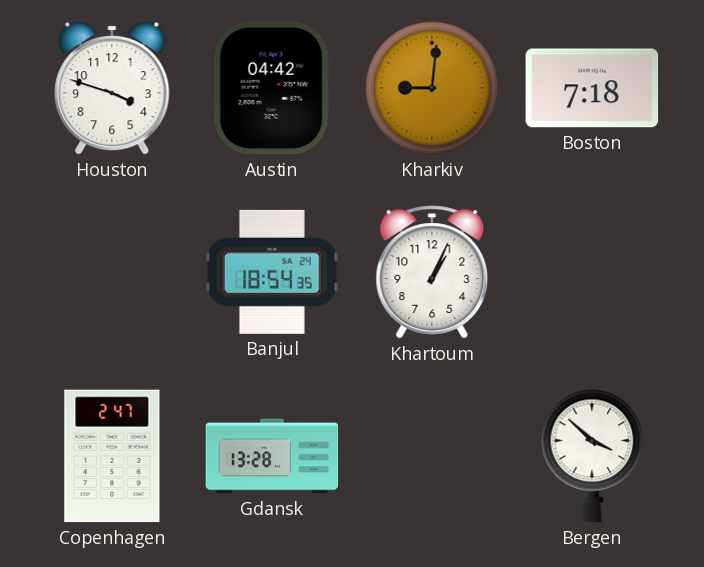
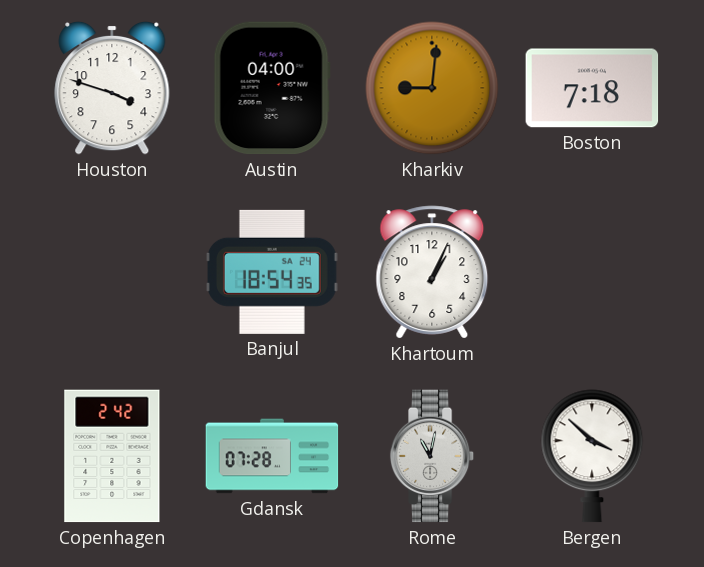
Austin: 04:42 -> 04:00
Copenhagen: 2:47 -> 2:42
Gdansk: 13:28 -> 07:28
Rome: none -> 11:02
